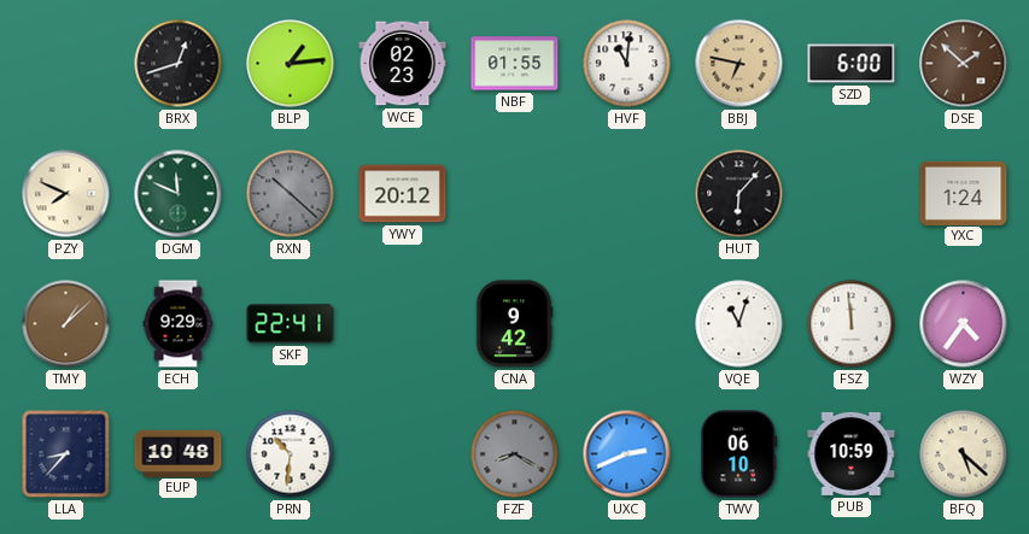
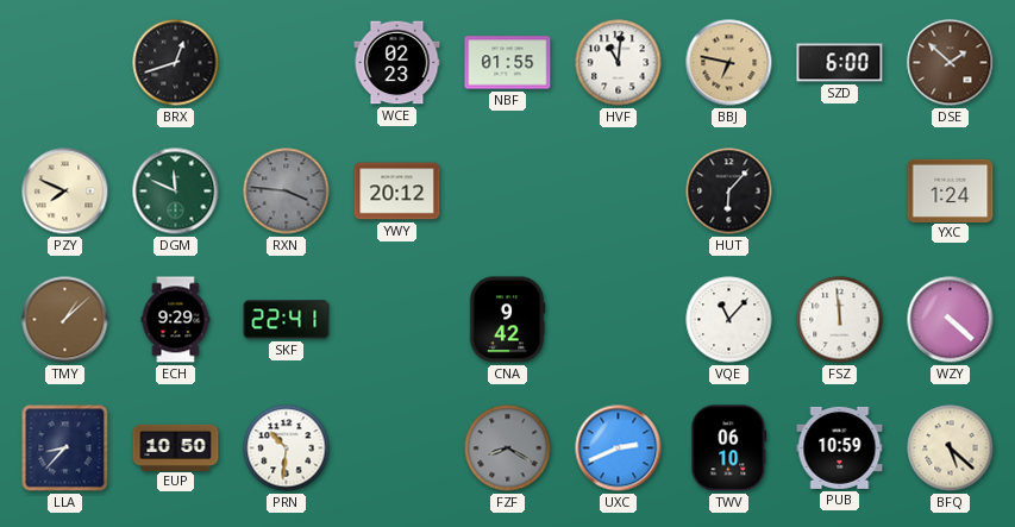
BLP: 1:14 -> none
RXN: 10:22 -> 3:46
VQE: 11:03 -> 11:07
WZY: 4:36 -> 4:22
EUP: 10:48 -> 10:50
